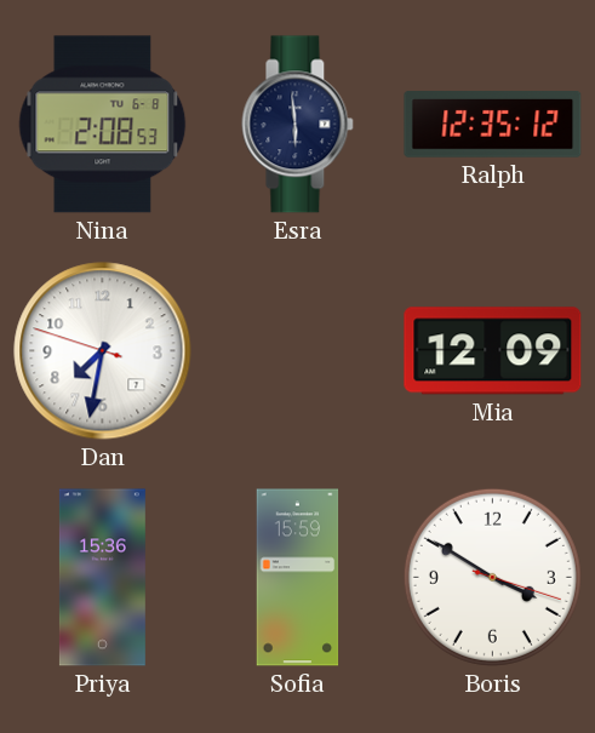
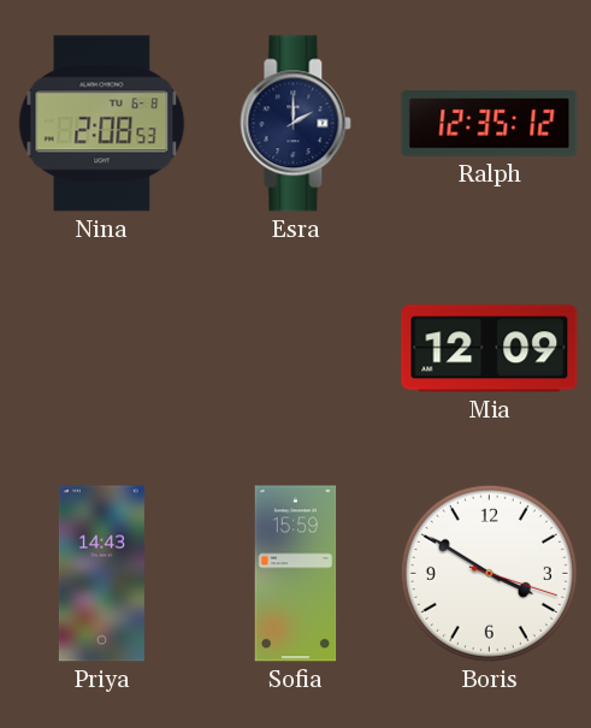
Esra: 5:59 -> 2:00
Dan: 7:31 -> none
Priya: 15:36 -> 14:43
